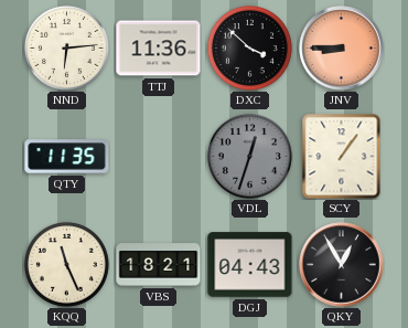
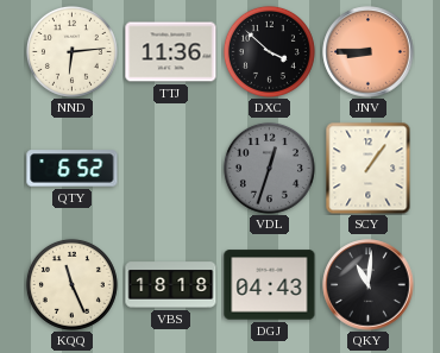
QTY: 11:35 -> 6:52
VBS: 18:21 -> 18:18
QKY: 12:55 -> 11:01
